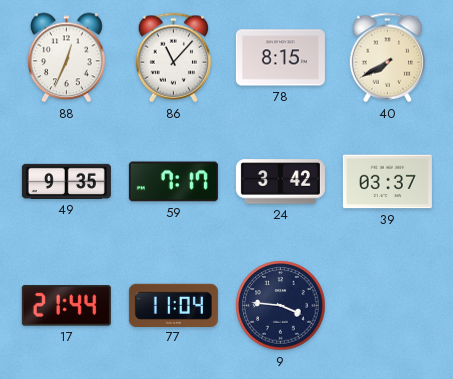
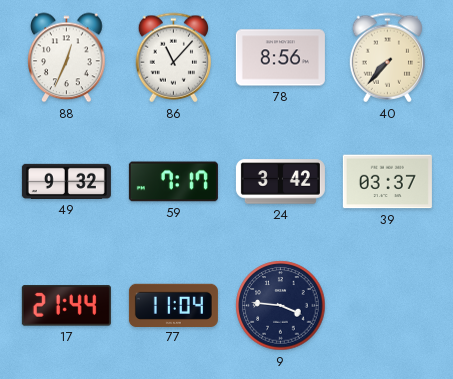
78: 8:15 -> 8:56
40: 7:40 -> 7:37
49: 9:35 -> 9:32
